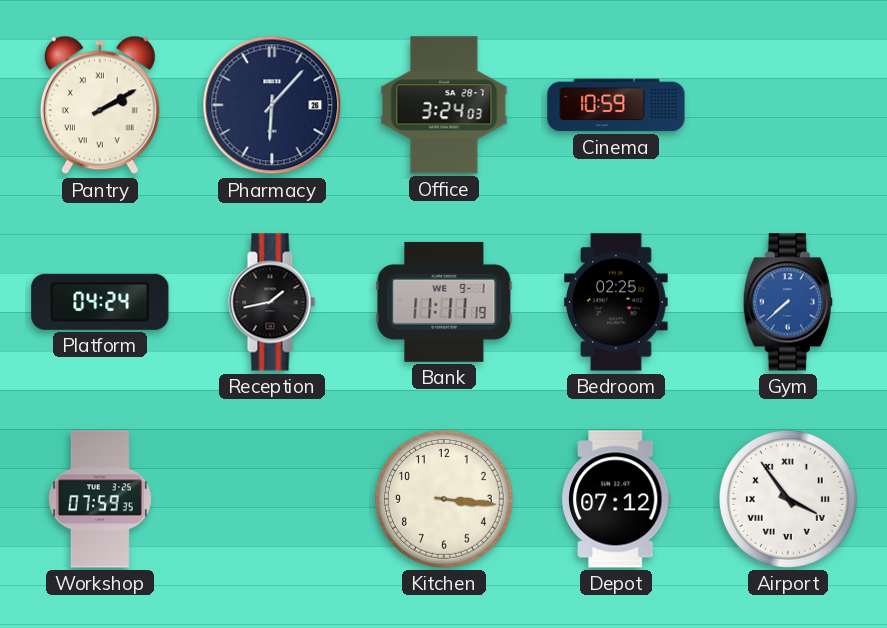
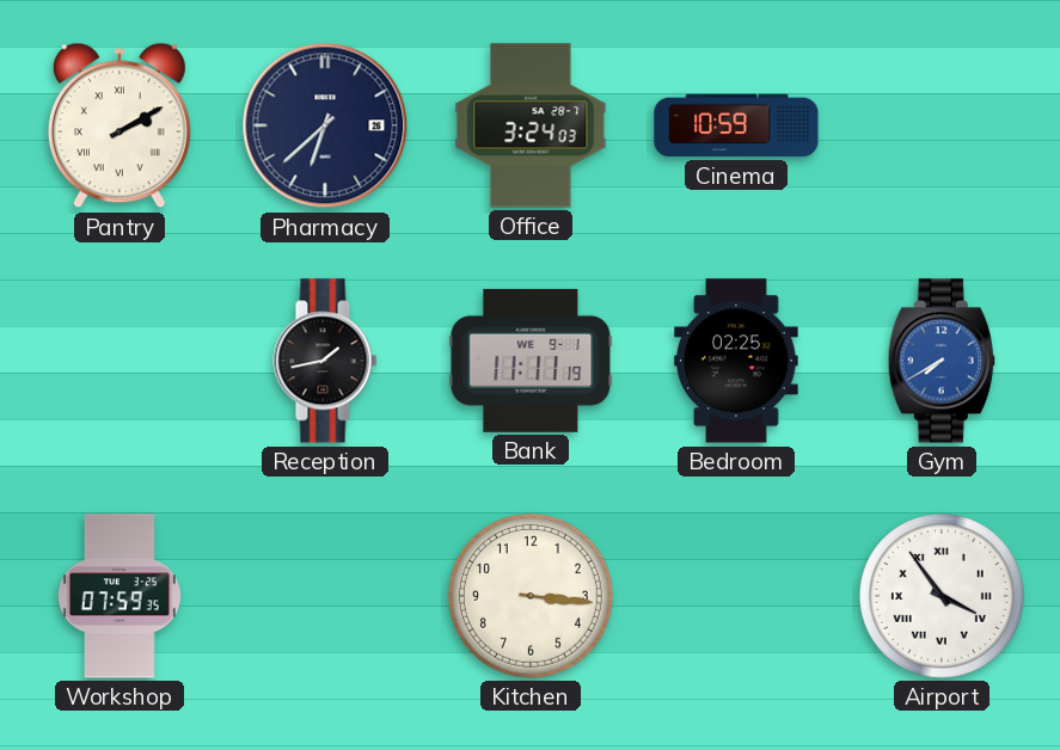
Pharmacy: 6:07 -> 6:38
Platform: 04:24 -> none
Gym: 7:38 -> 7:40
Depot: 07:12 -> none
